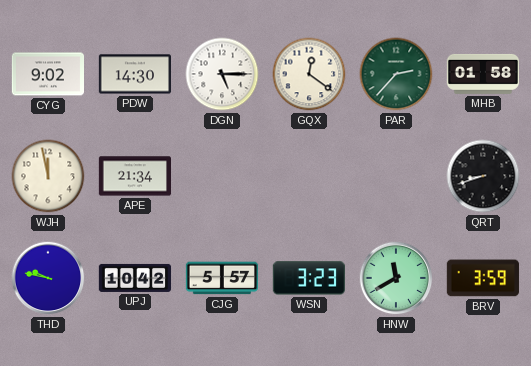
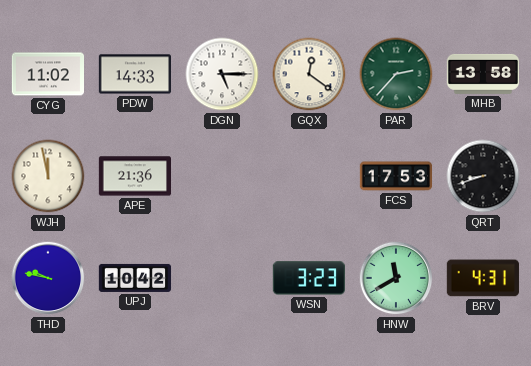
CYG: 9:02 -> 11:02
PDW: 14:30 -> 14:33
MHB: 01:58 -> 13:58
APE: 21:34 -> 21:36
FCS: none -> 17:53
CJG: 5:57 -> none
BRV: 3:59 -> 4:31
